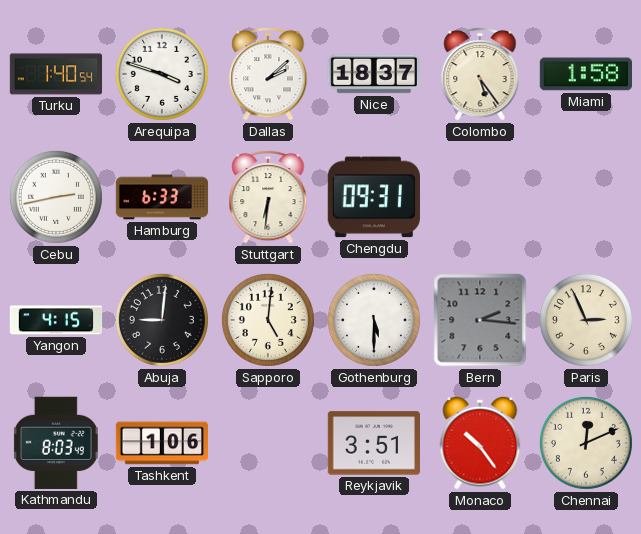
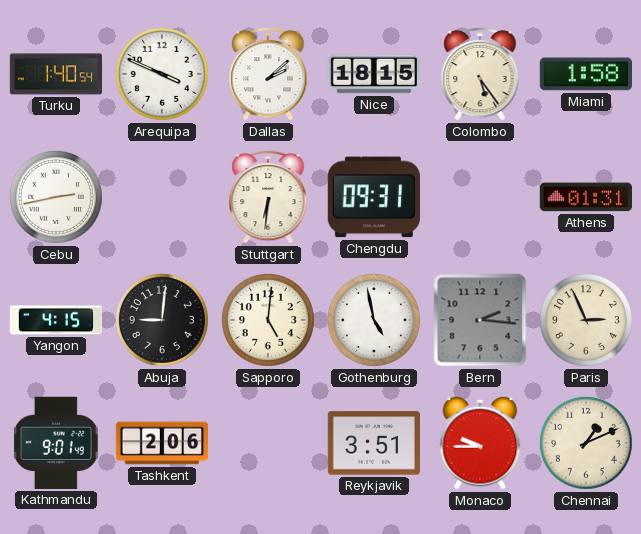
Arequipa: 3:48 -> 3:49
Nice: 18:37 -> 18:15
Hamburg: 6:33 -> none
Athens: none -> 01:31
Gothenburg: 5:30 -> 4:58
Kathmandu: 8:03 -> 9:01
Tashkent: 1:06 -> 2:06
Monaco: 10:24 -> 9:45
Chennai: 12:11 -> 1:11
